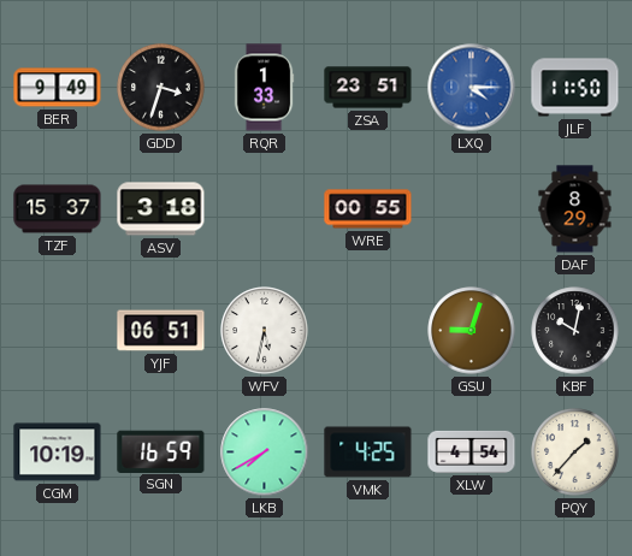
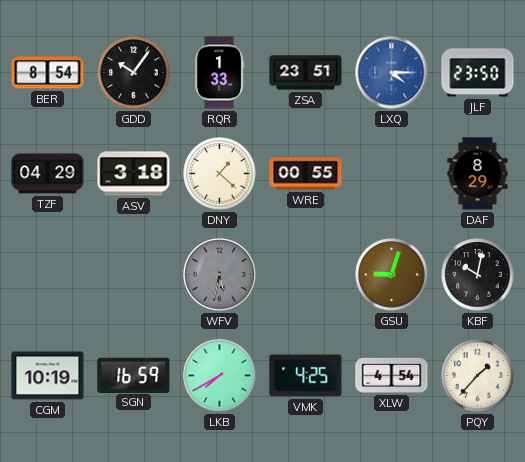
BER: 9:49 -> 8:54
GDD: 3:33 -> 10:06
JLF: 11:50 -> 23:50
TZF: 15:37 -> 04:29
DNY: none -> 1:22
YJF: 06:51 -> none
WFV dial: white -> grey
